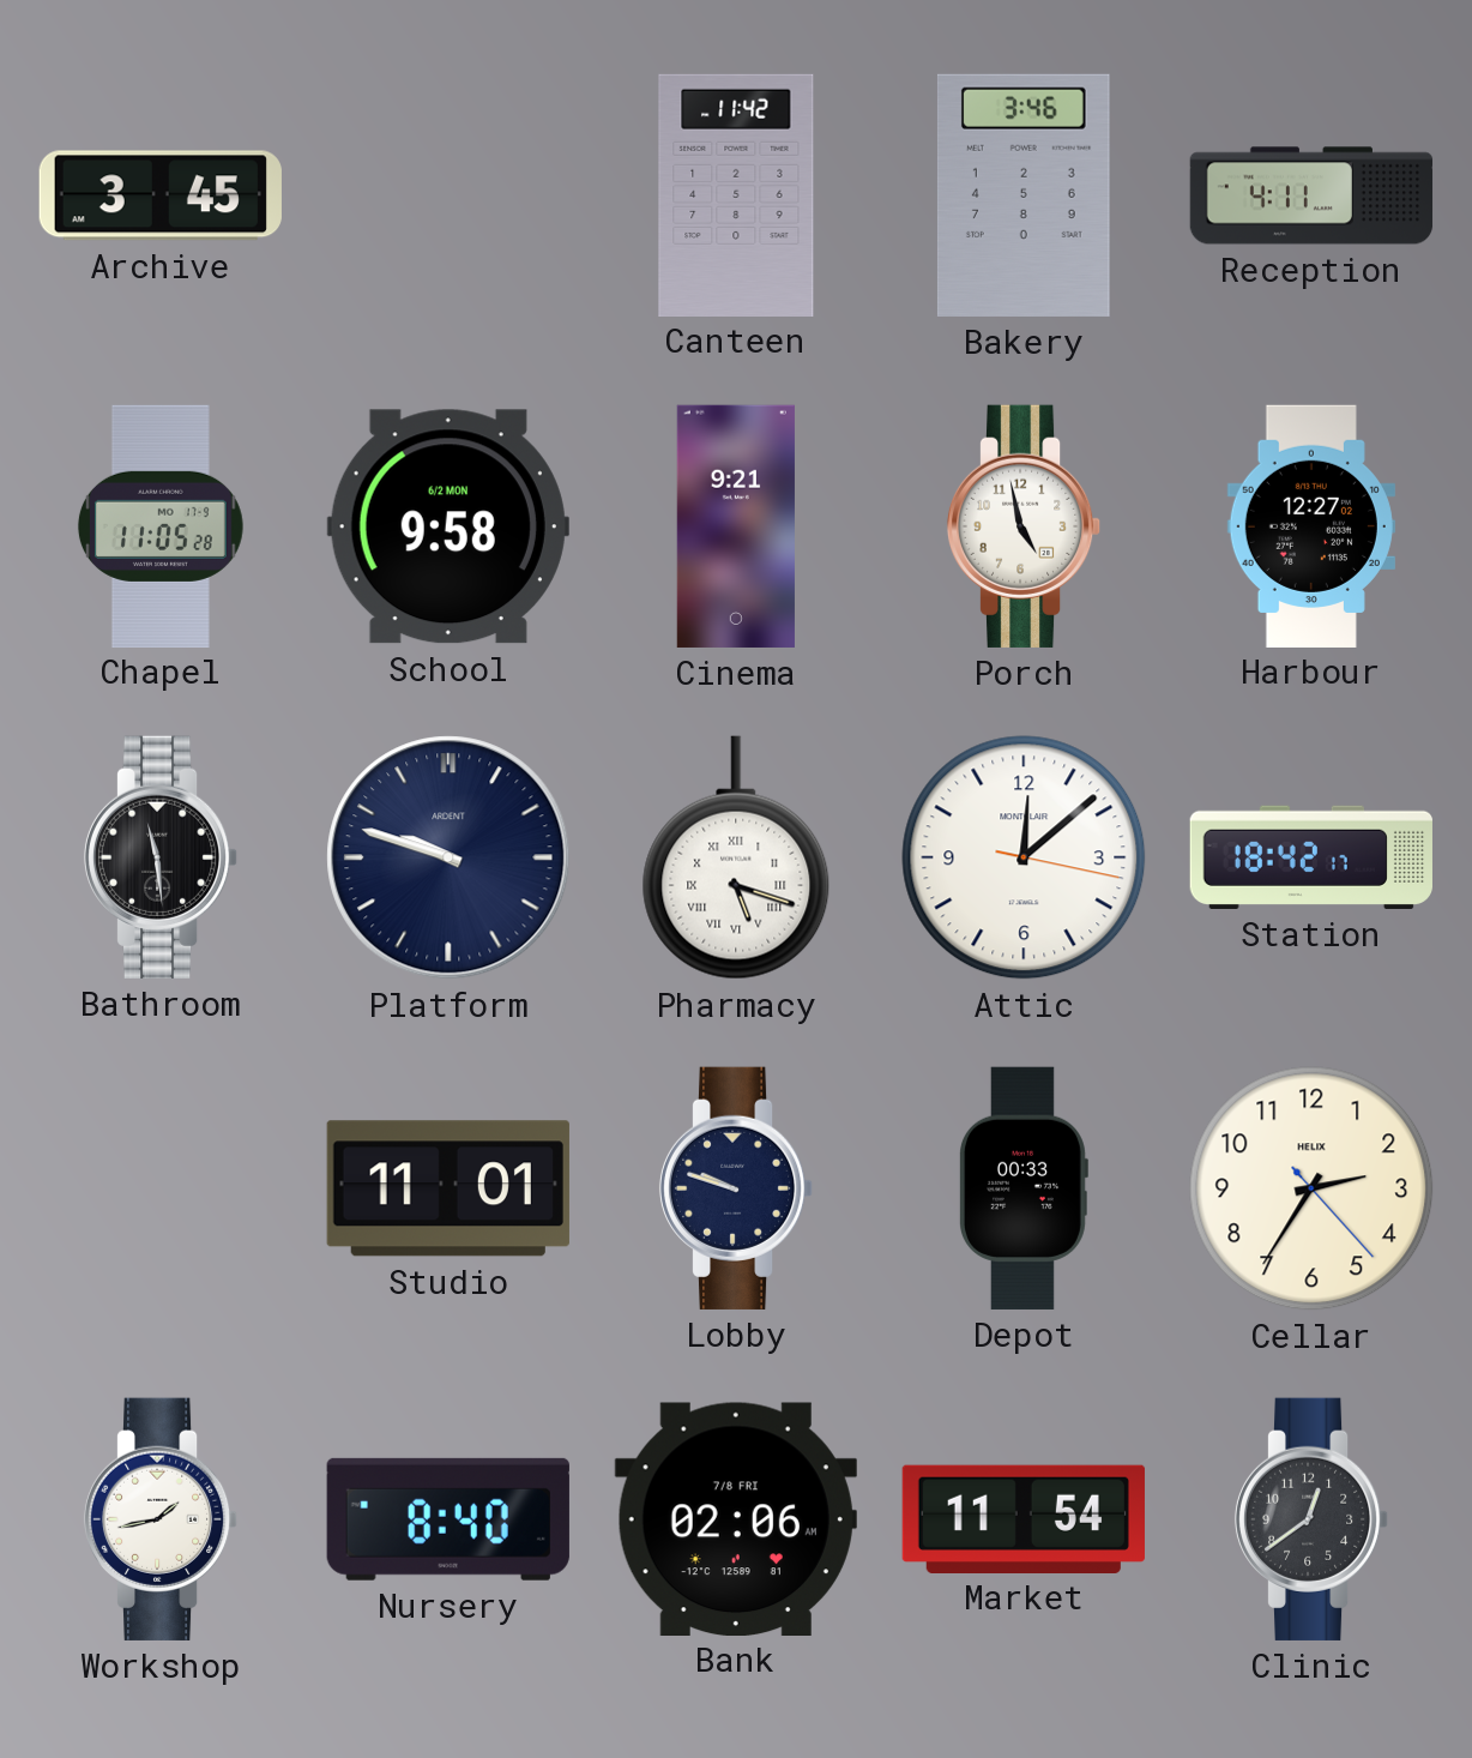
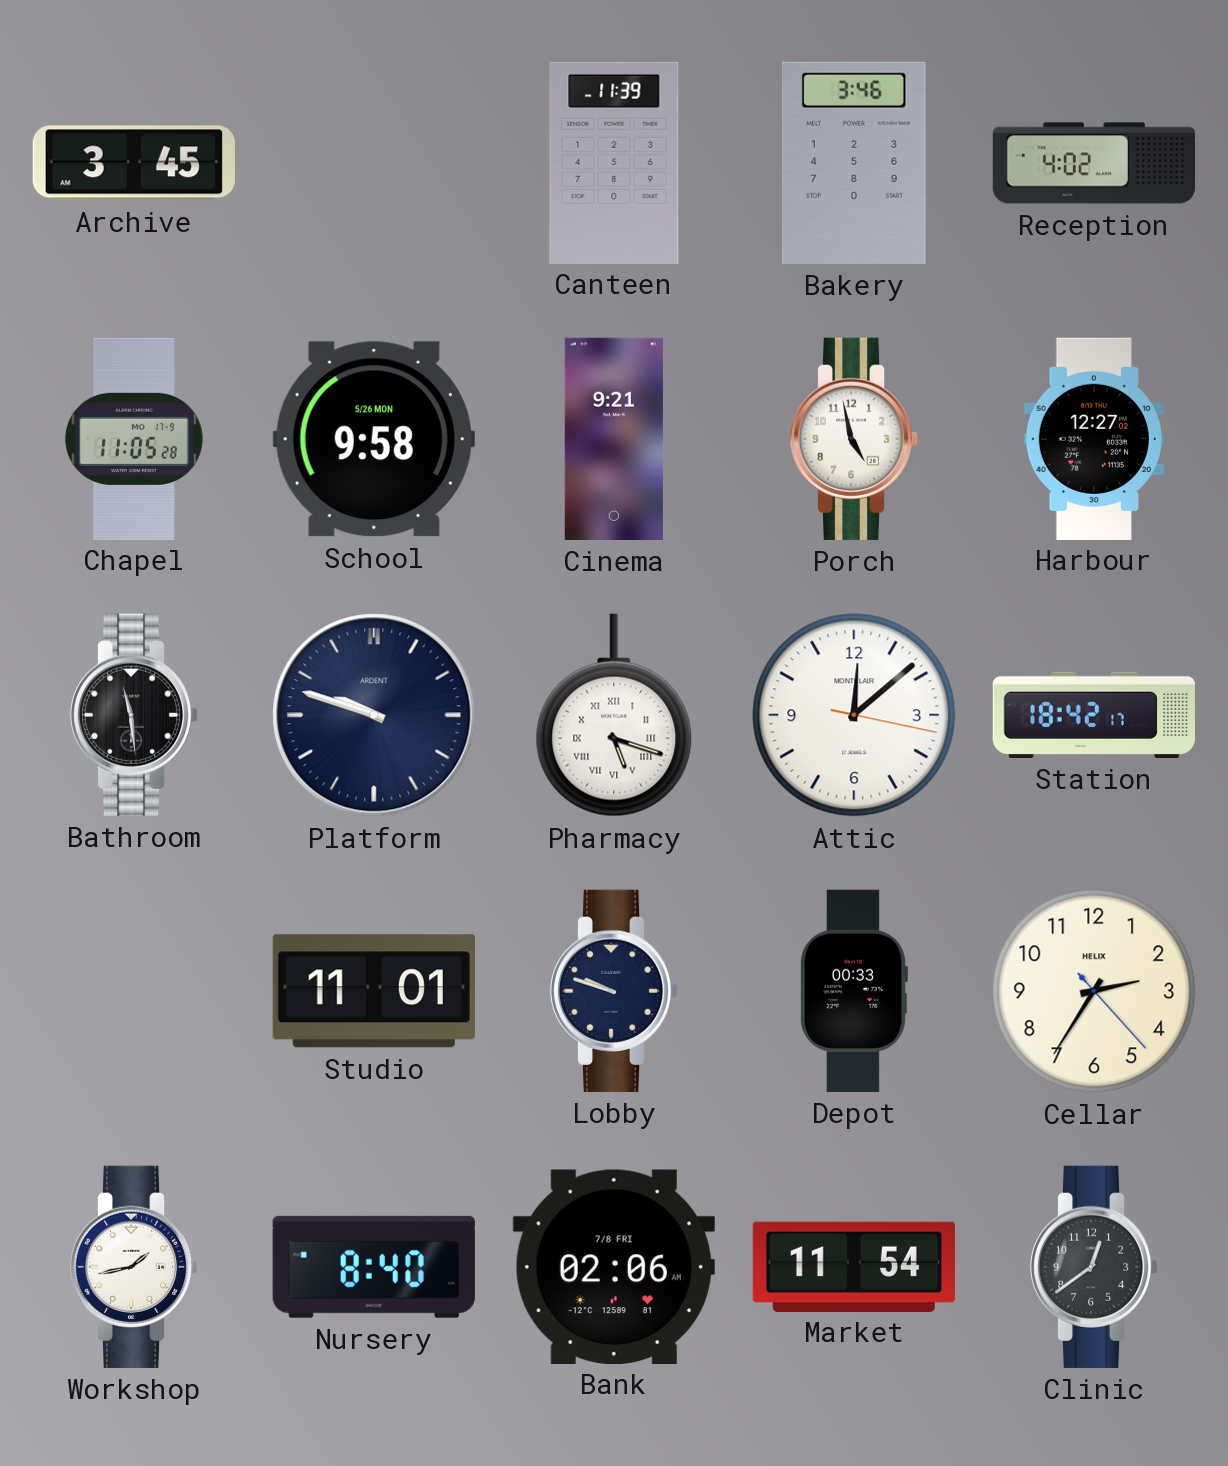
Canteen: 11:42 -> 11:39
Reception: 4:11 -> 4:02
School date: 6/2 MON -> 5/26 MON
